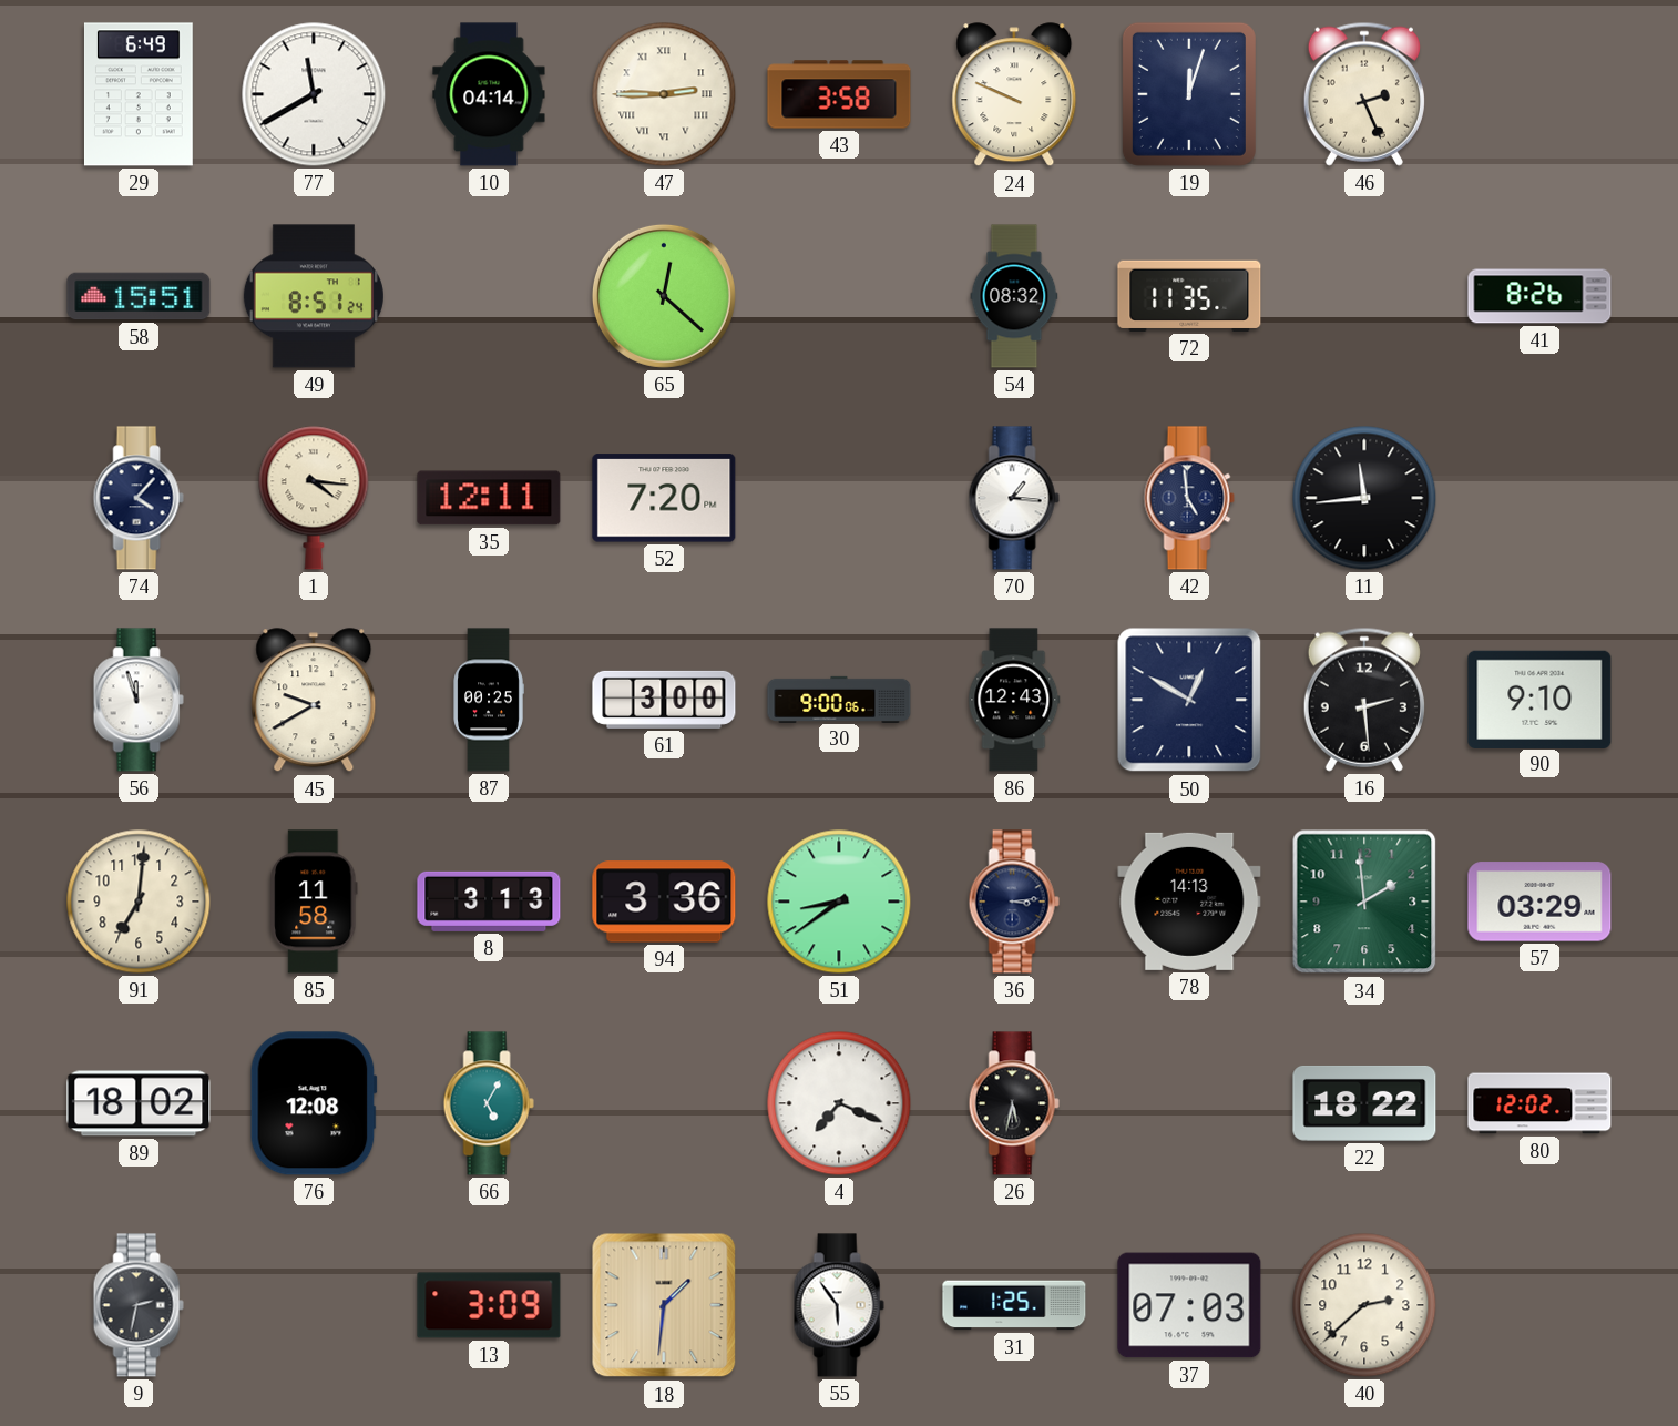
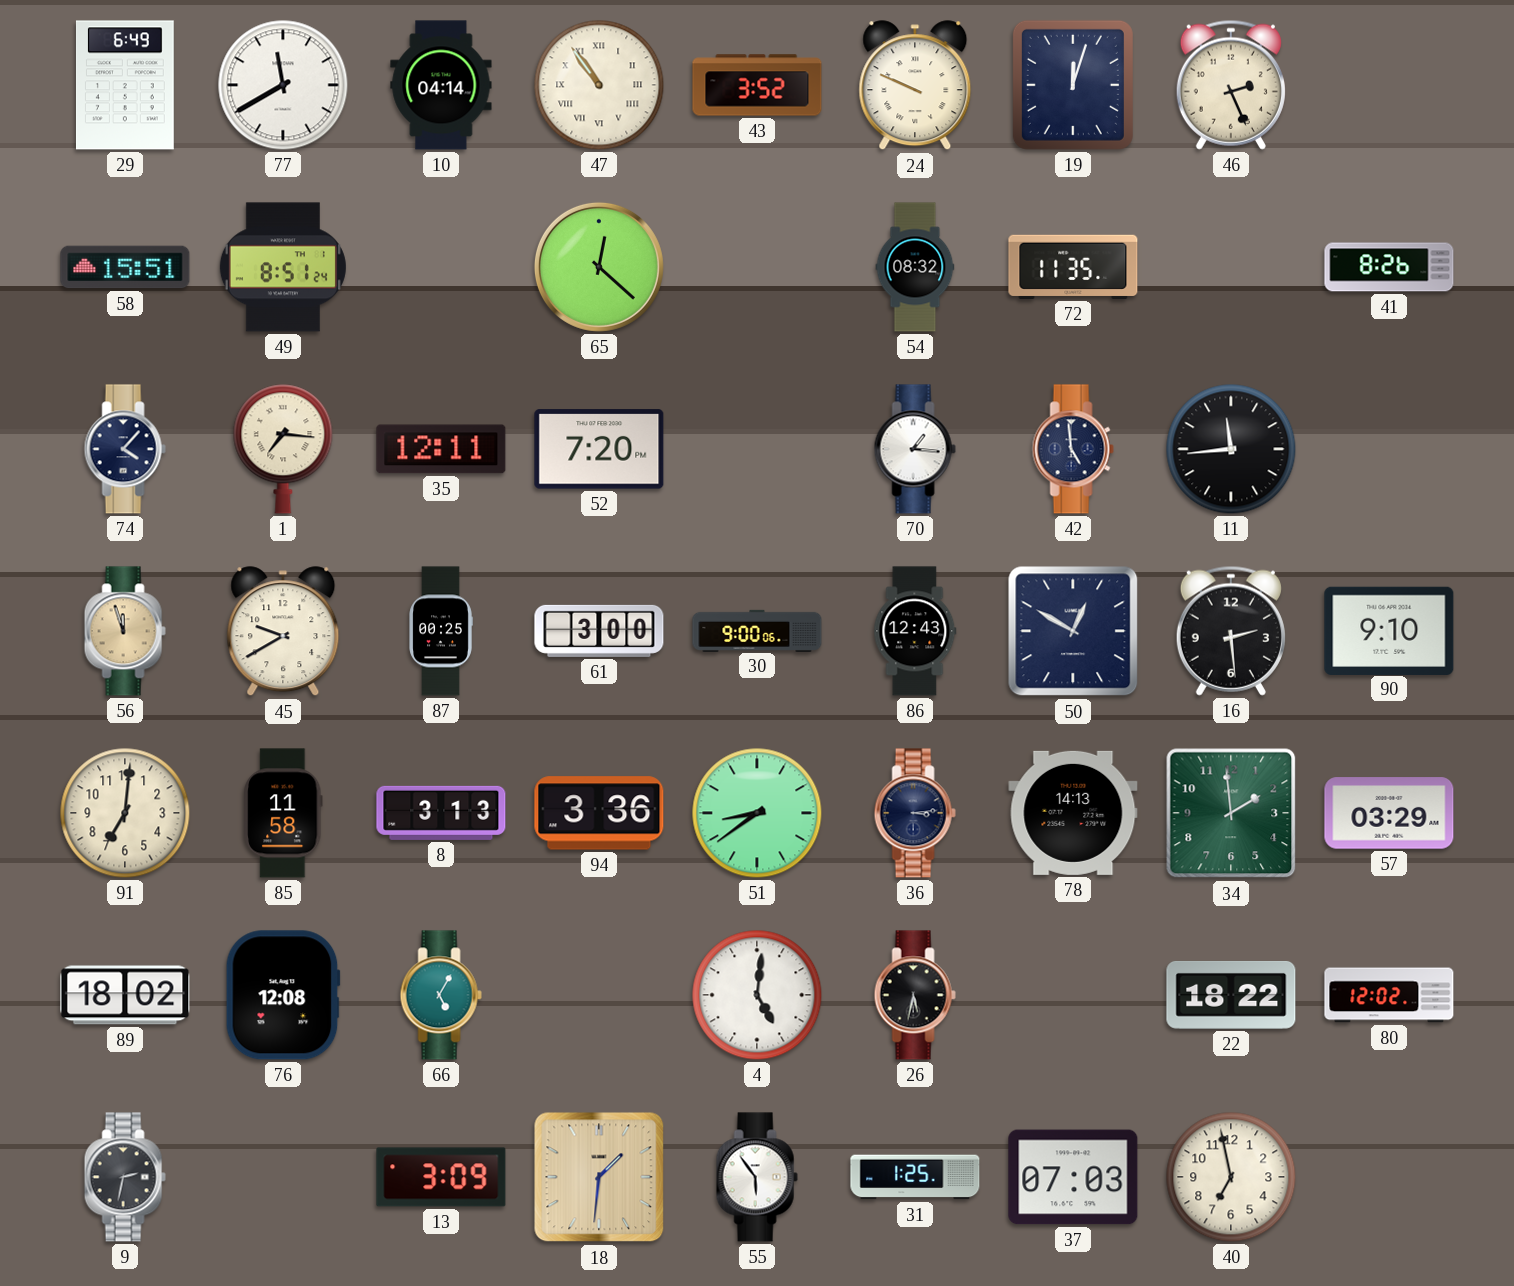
47: 2:45 -> 10:54
43: 3:58 -> 3:52
1: 4:16 -> 7:16
56 dial: white -> champagne
4: 7:19 -> 5:01
40: 2:38 -> 6:58
